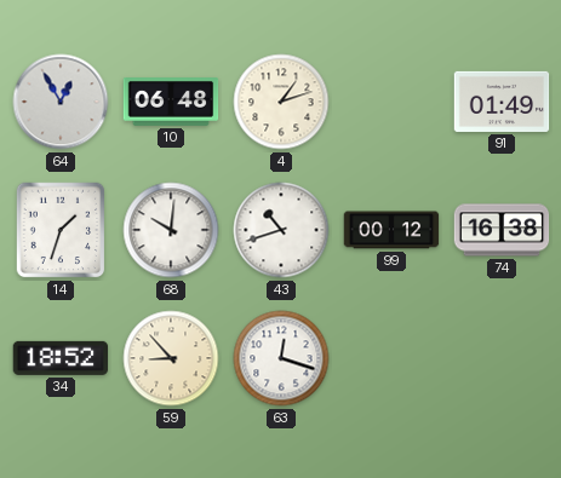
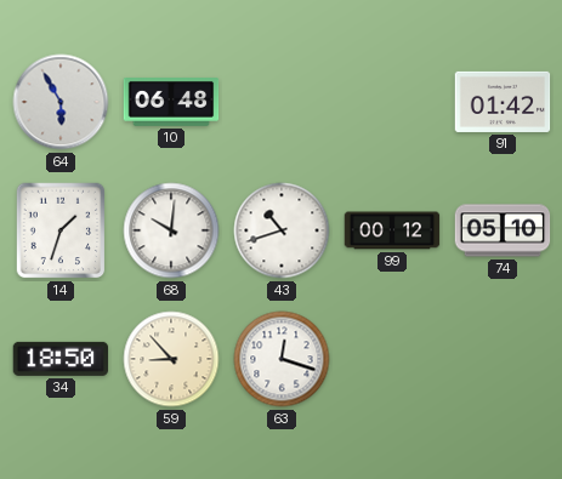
64: 12:55 -> 5:55
4: 1:12 -> none
91: 01:49 -> 01:42
74: 16:38 -> 05:10
34: 18:52 -> 18:50
